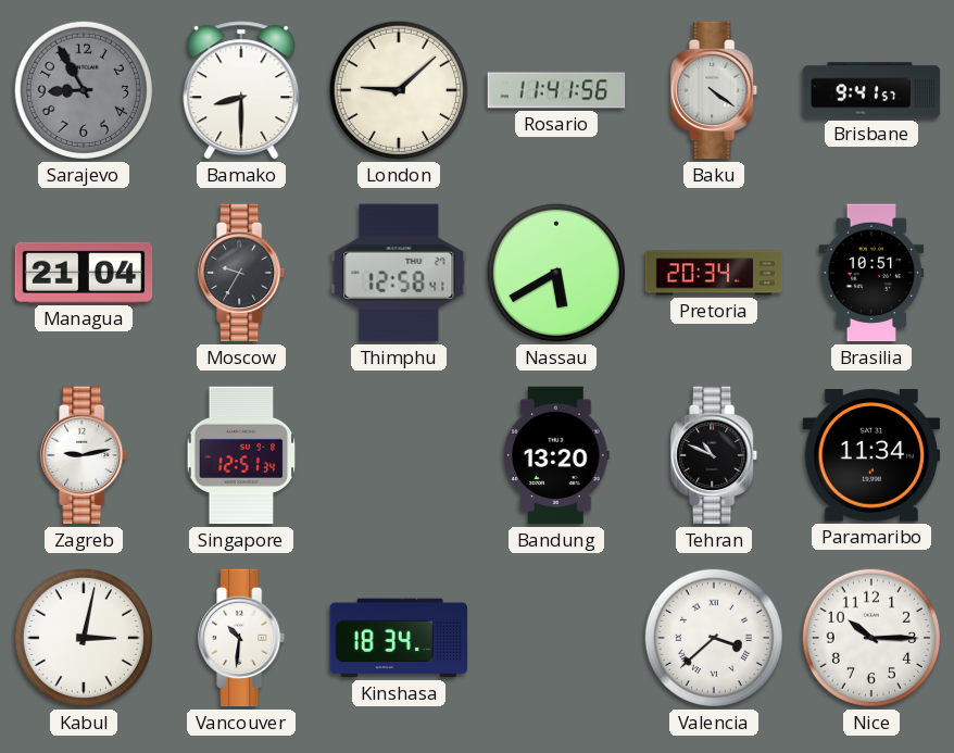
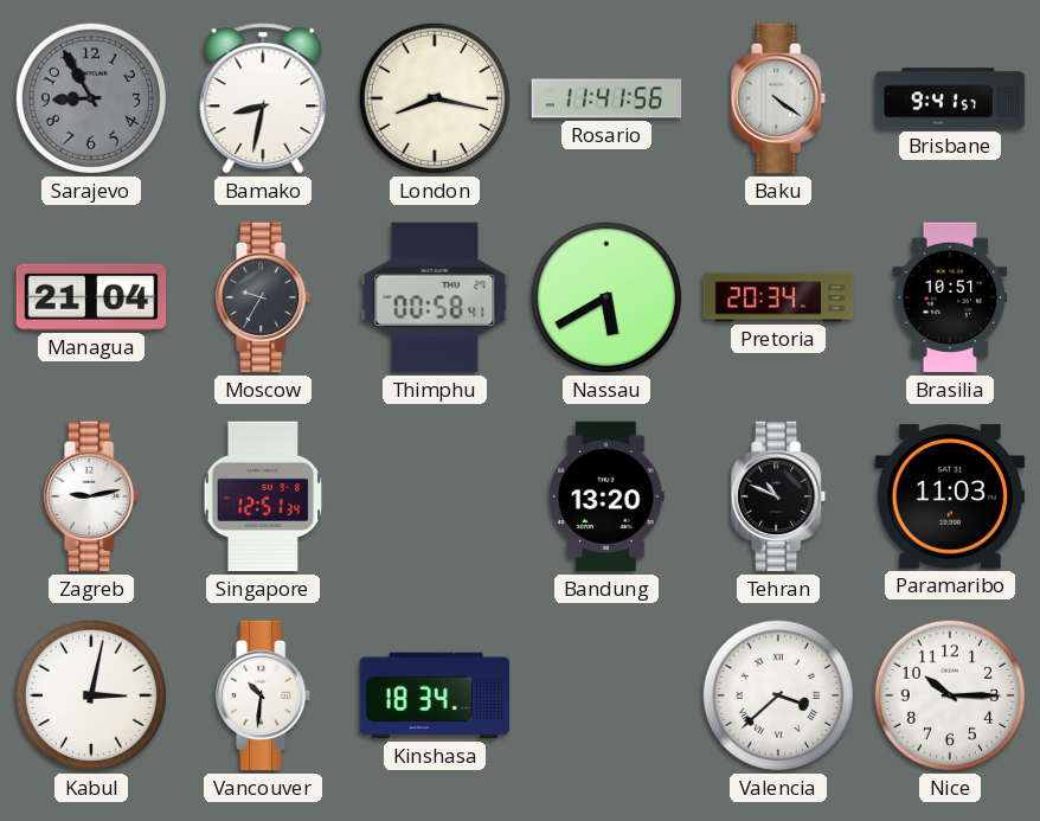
Bamako: 8:30 -> 8:32
London: 9:08 -> 8:17
Thimphu: 12:58 -> 00:58
Paramaribo: 11:34 -> 11:03
